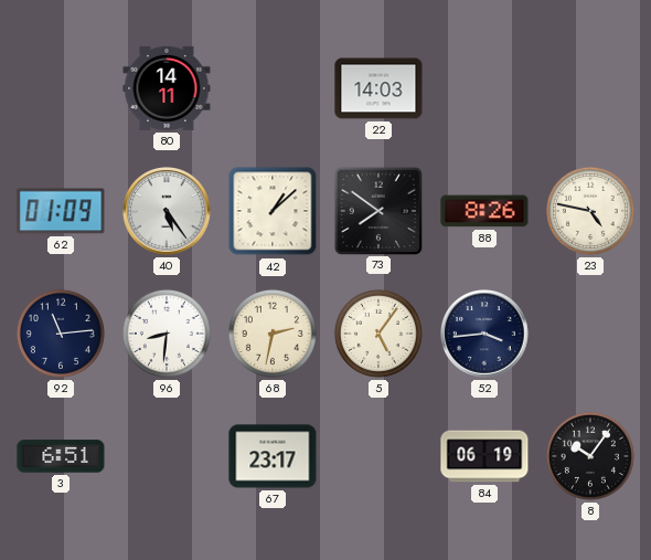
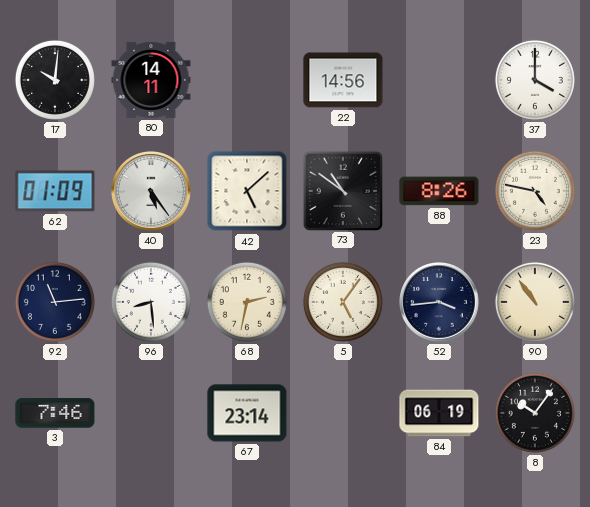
17: none -> 10:01
22: 14:03 -> 14:56
37: none -> 4:00
42: 1:08 -> 5:08
73: 7:51 -> 10:51
96: 8:31 -> 8:29
90: none -> 10:54
3: 6:51 -> 7:46
67: 23:17 -> 23:14
